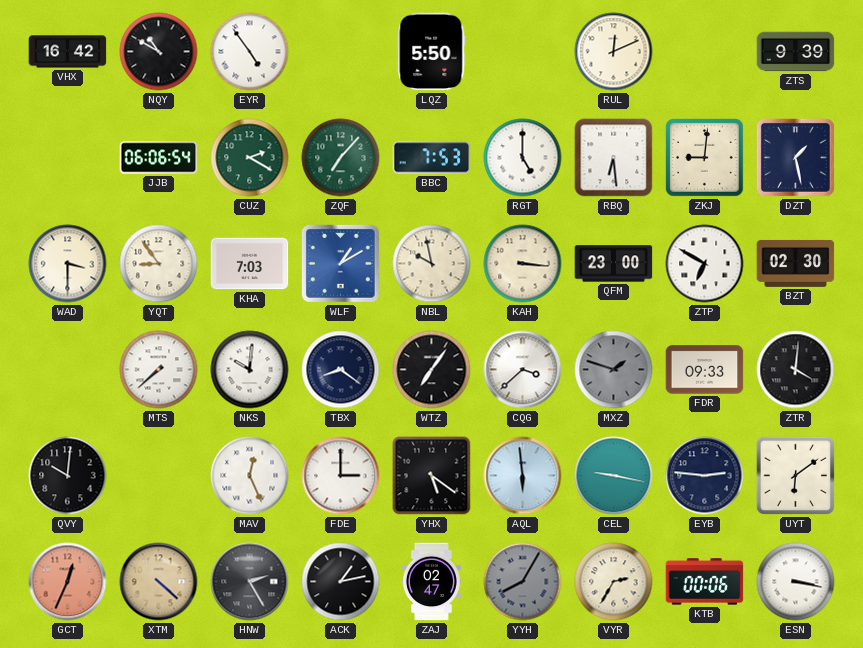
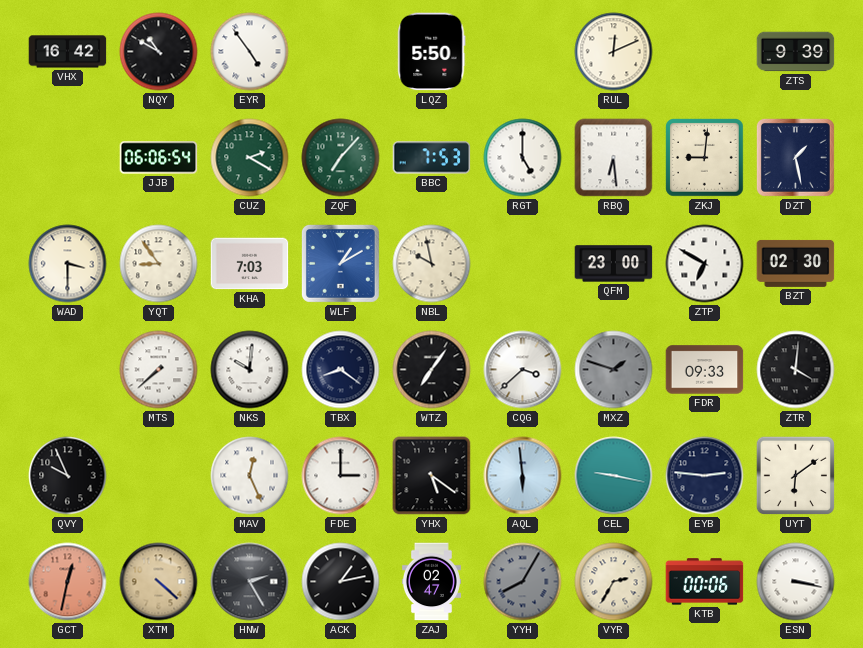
KAH: 3:16 -> none
QVY: 10:01 -> 9:56
GCT: 12:34 -> 12:32
